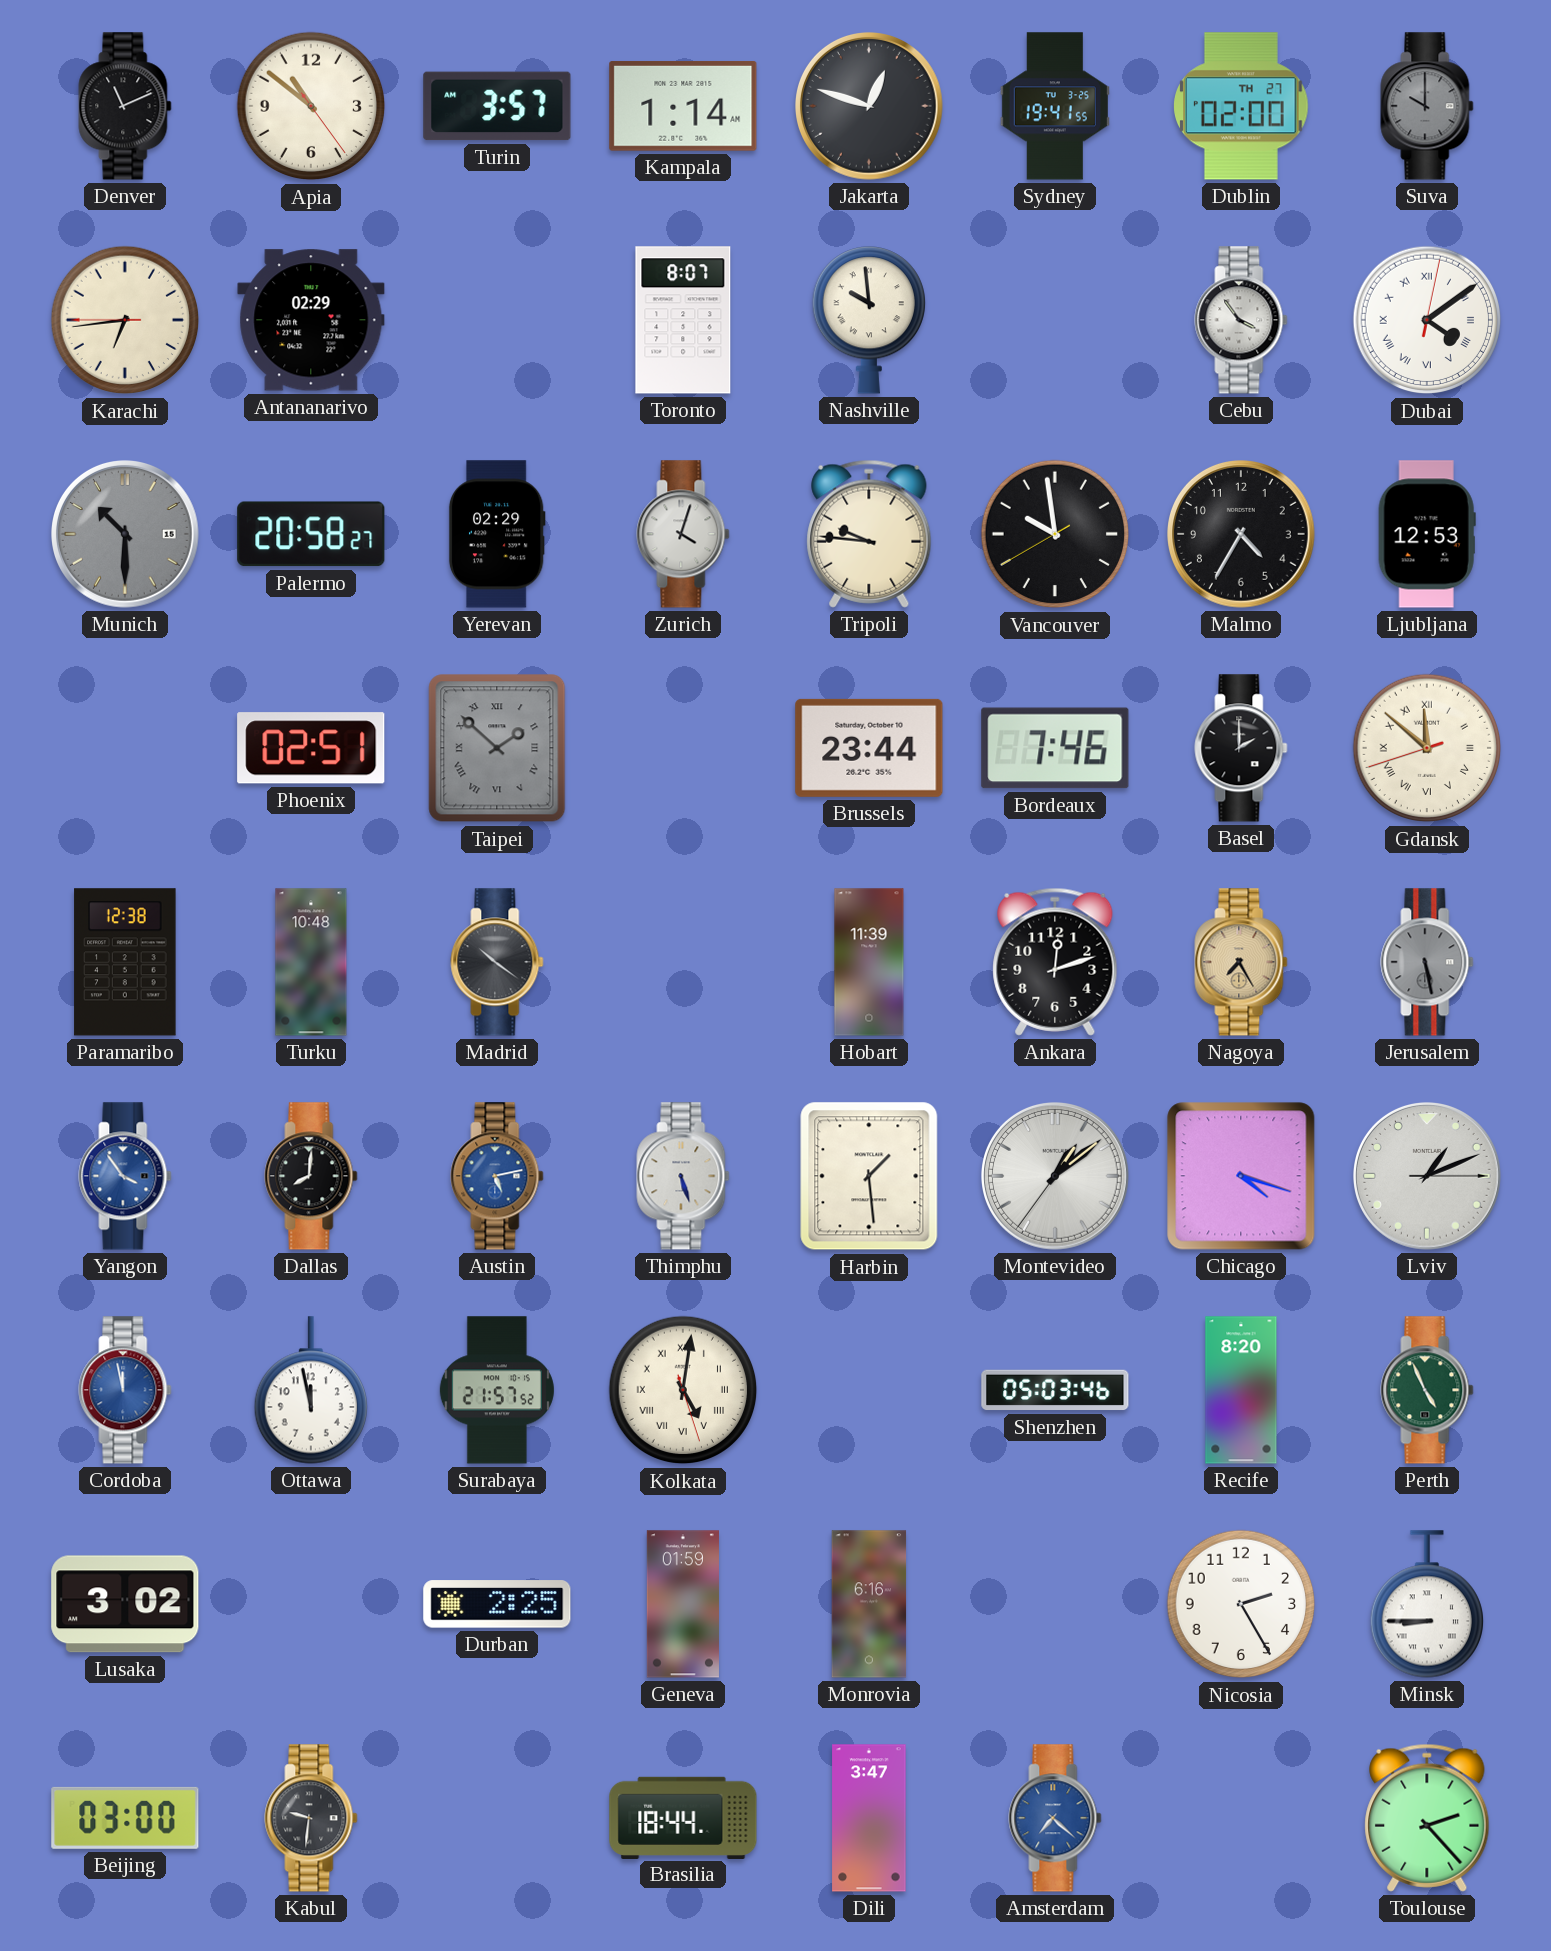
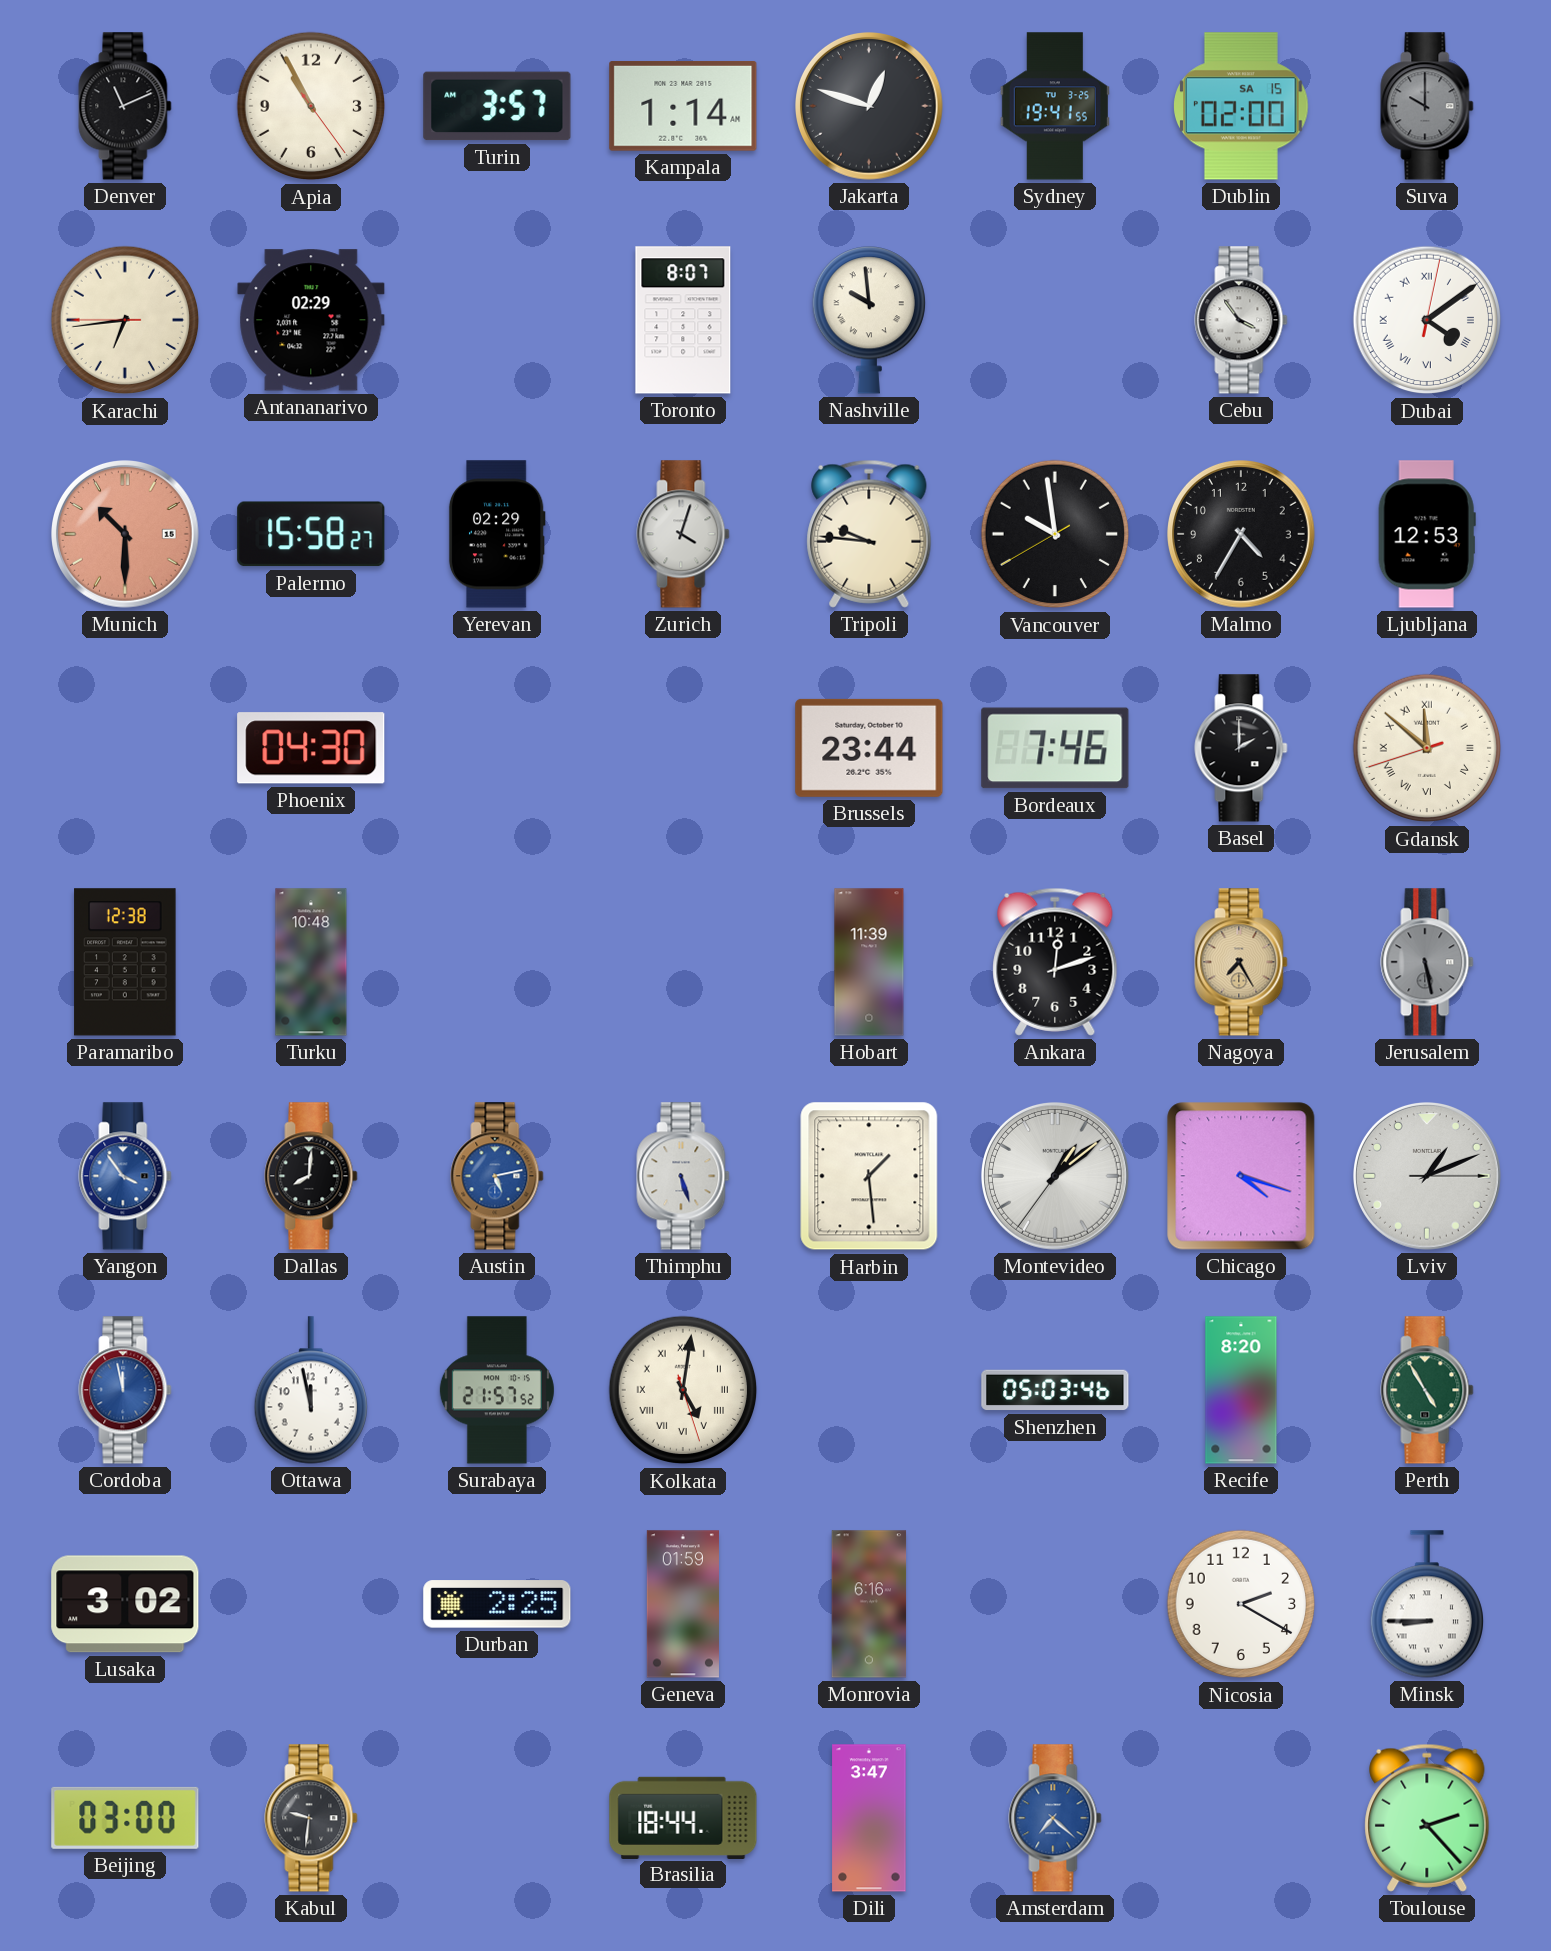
Apia: 10:51 -> 10:55
Dublin date: TH 27 -> SA 15
Munich dial: grey -> salmon
Palermo: 20:58 -> 15:58
Phoenix: 02:51 -> 04:30
Taipei: 1:52 -> none
Madrid: 10:21 -> none
Perth: 4:56 -> 4:55
Nicosia: 2:25 -> 2:20
